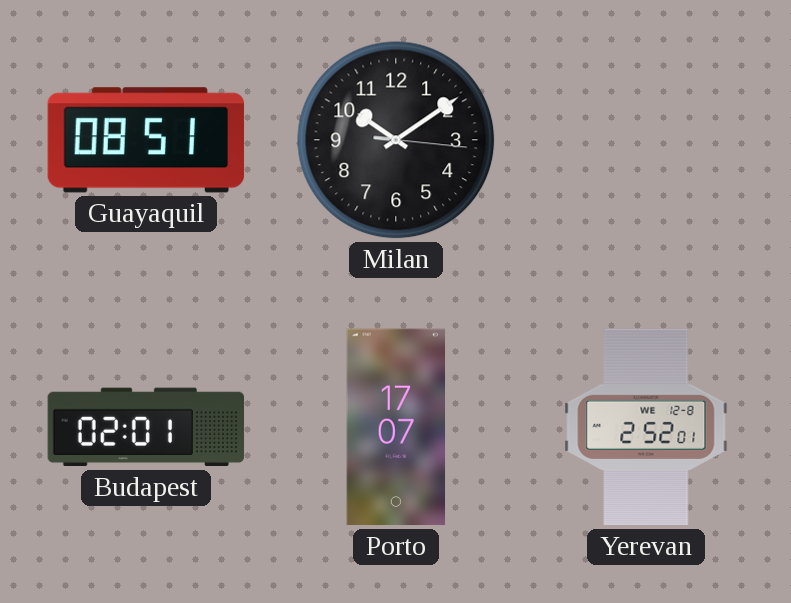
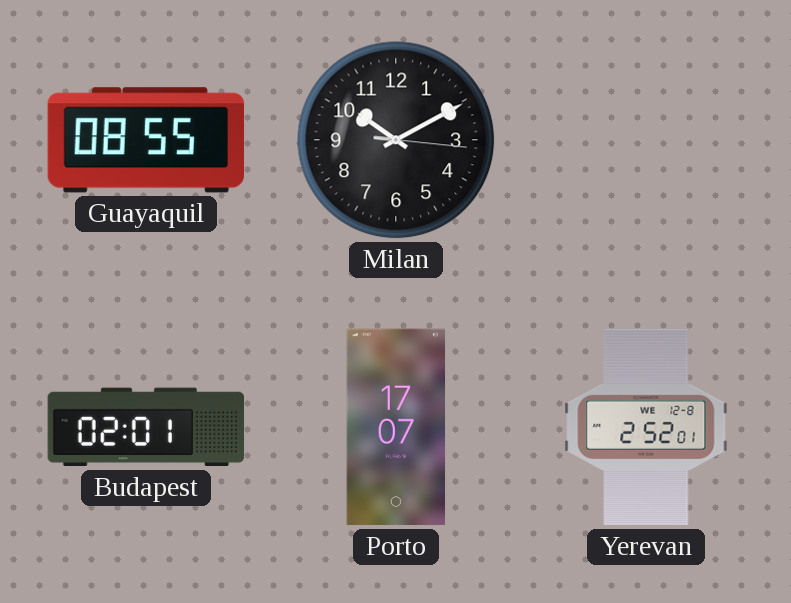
Guayaquil: 08:51 -> 08:55
Milan: 10:09 -> 10:10
